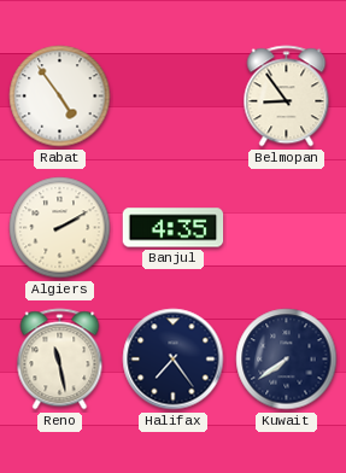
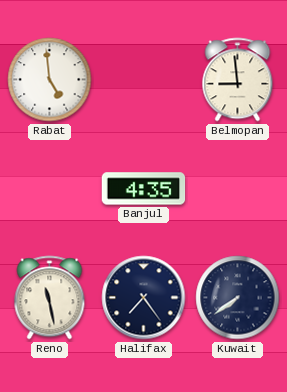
Rabat: 4:54 -> 4:59
Belmopan: 8:54 -> 8:59
Algiers: 2:10 -> none
